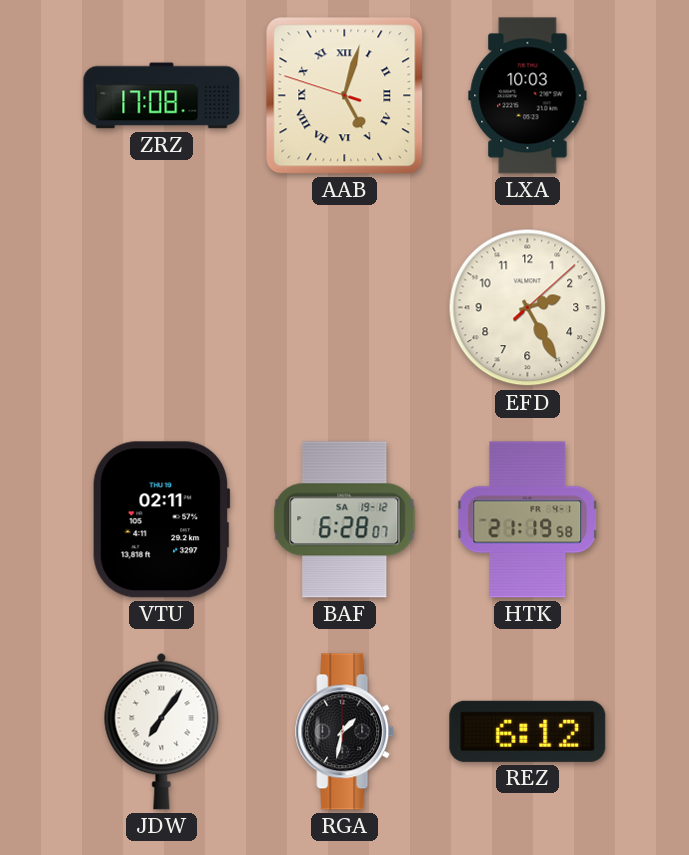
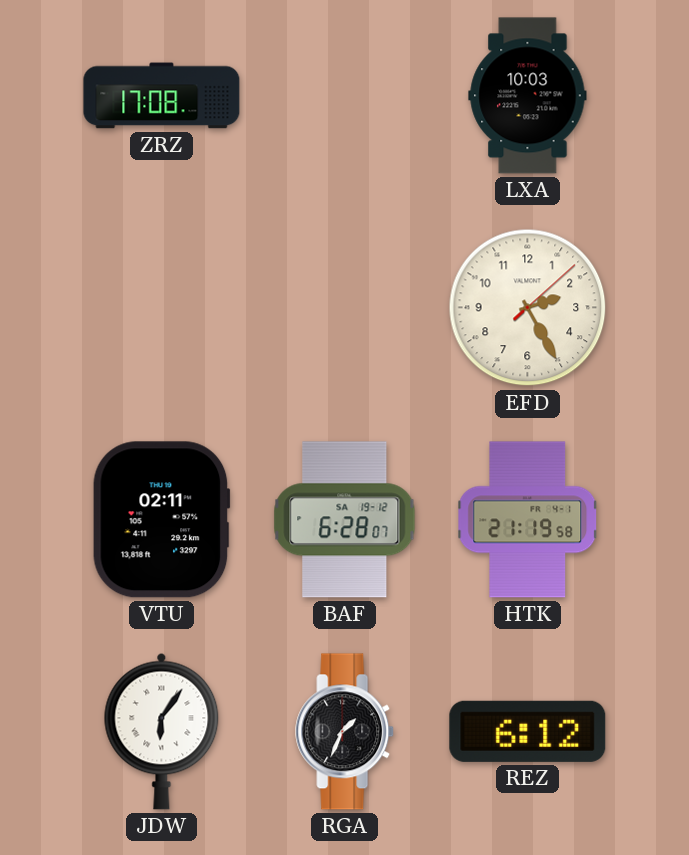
AAB: 5:02 -> none
JDW: 7:06 -> 6:06
RGA: 1:32 -> 1:34
